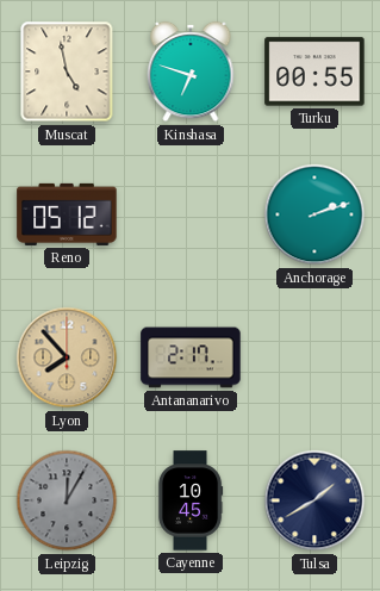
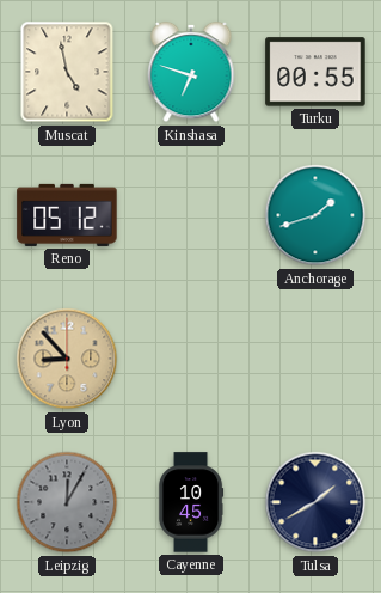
Anchorage: 2:12 -> 1:42
Lyon: 7:53 -> 8:53
Antananarivo: 2:17 -> none
